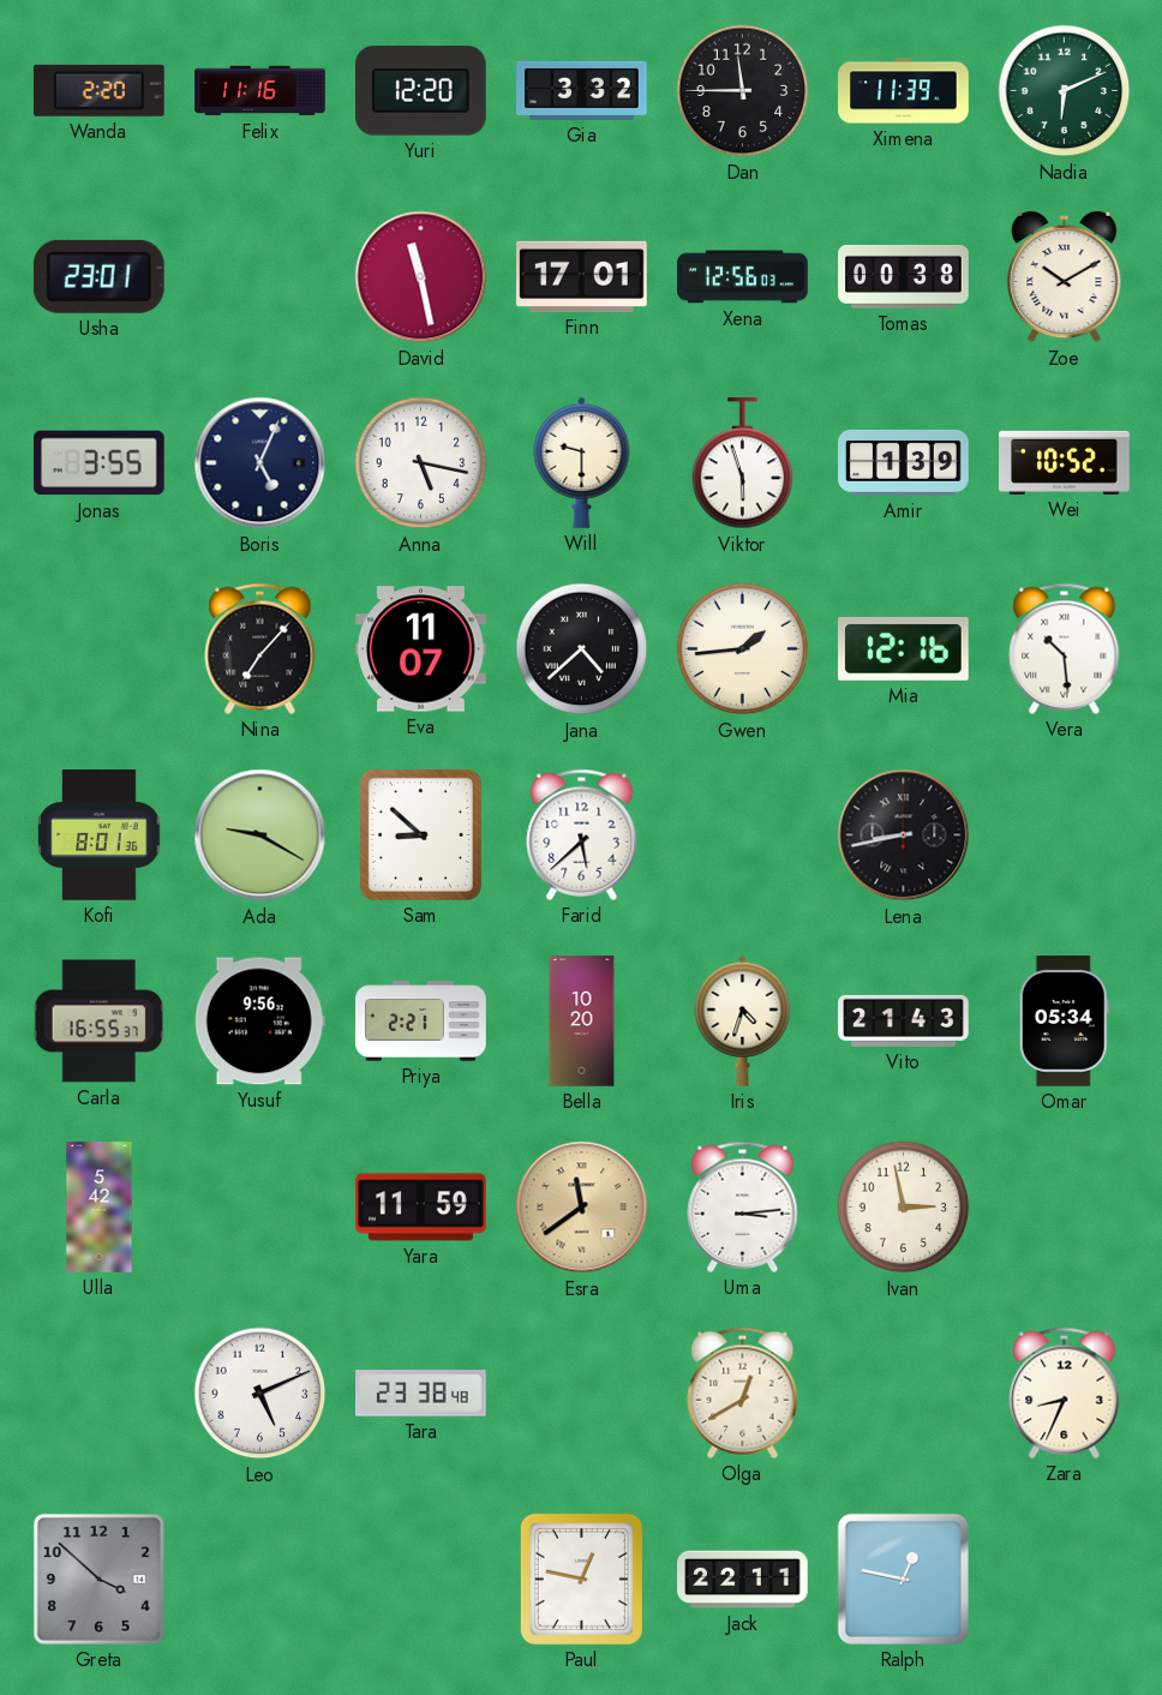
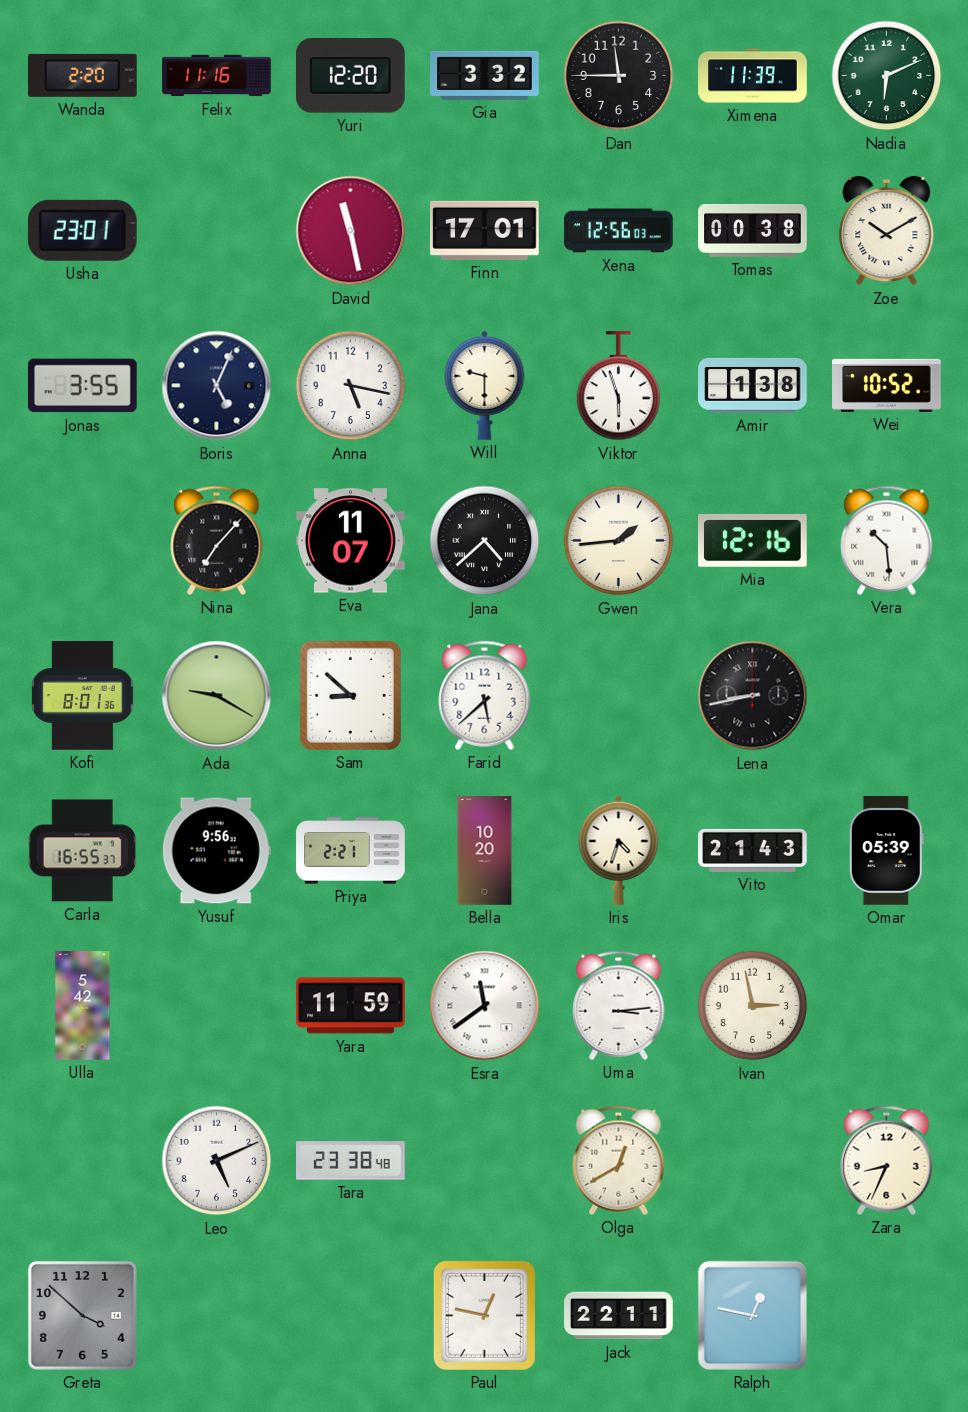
Amir: 1:39 -> 1:38
Omar: 05:34 -> 05:39
Esra dial: champagne -> white
